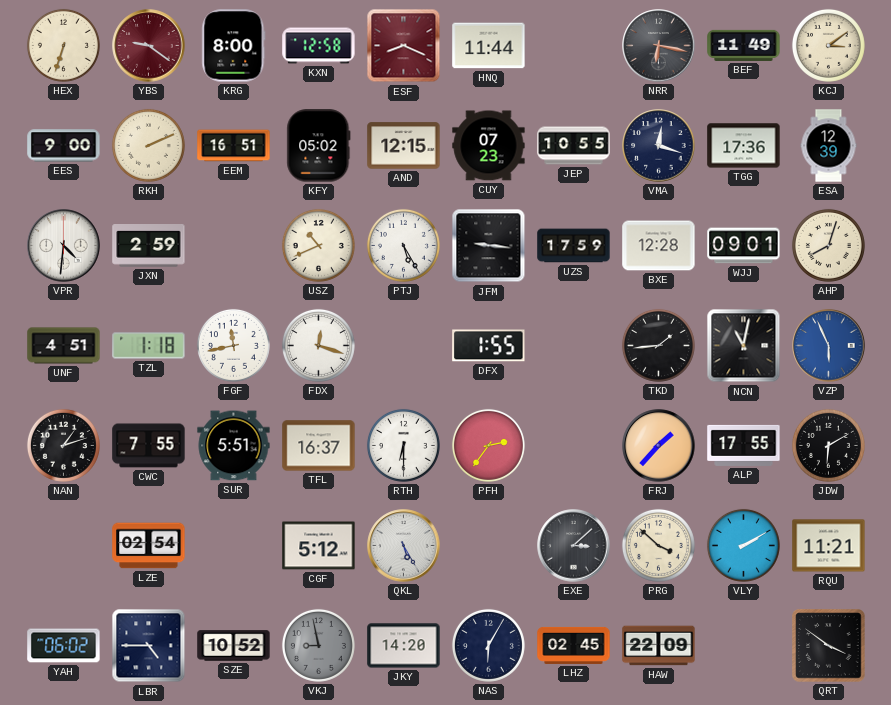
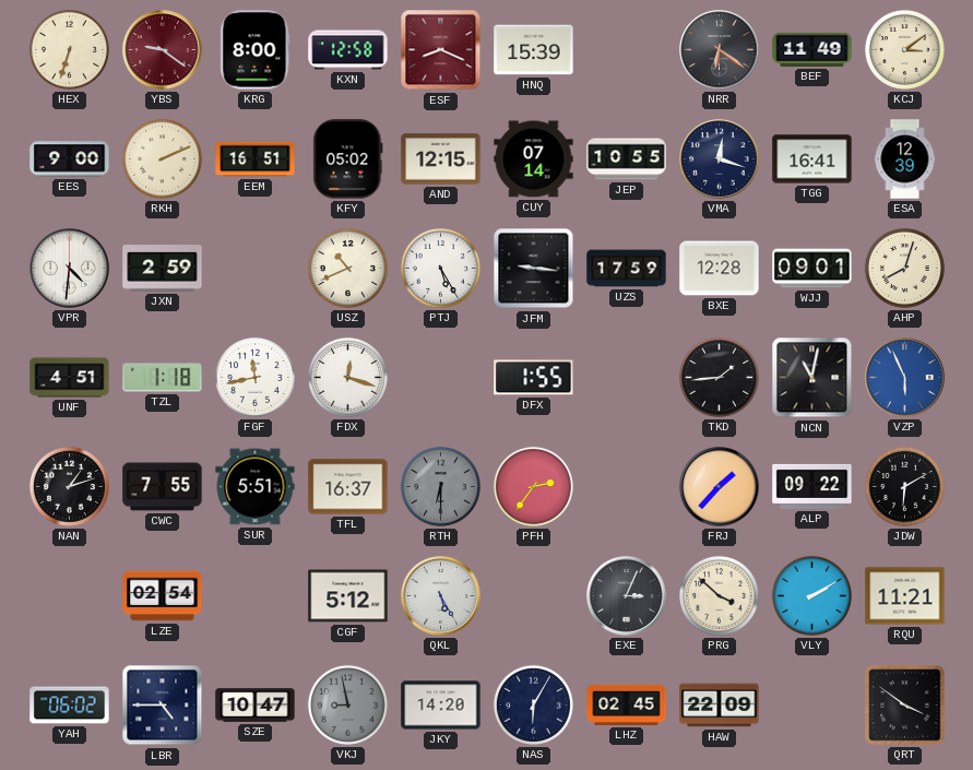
HNQ: 11:44 -> 15:39
NRR: 6:17 -> 6:21
CUY: 07:23 -> 07:14
TGG: 17:36 -> 16:41
RTH dial: white -> grey
ALP: 17:55 -> 09:22
EXE: 3:08 -> 3:04
SZE: 10:52 -> 10:47
